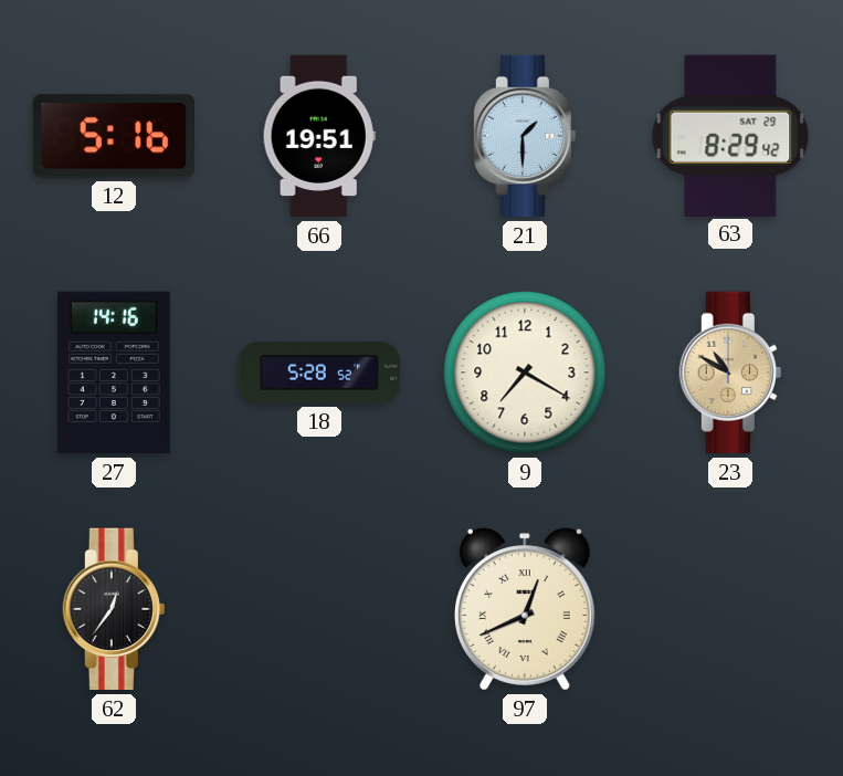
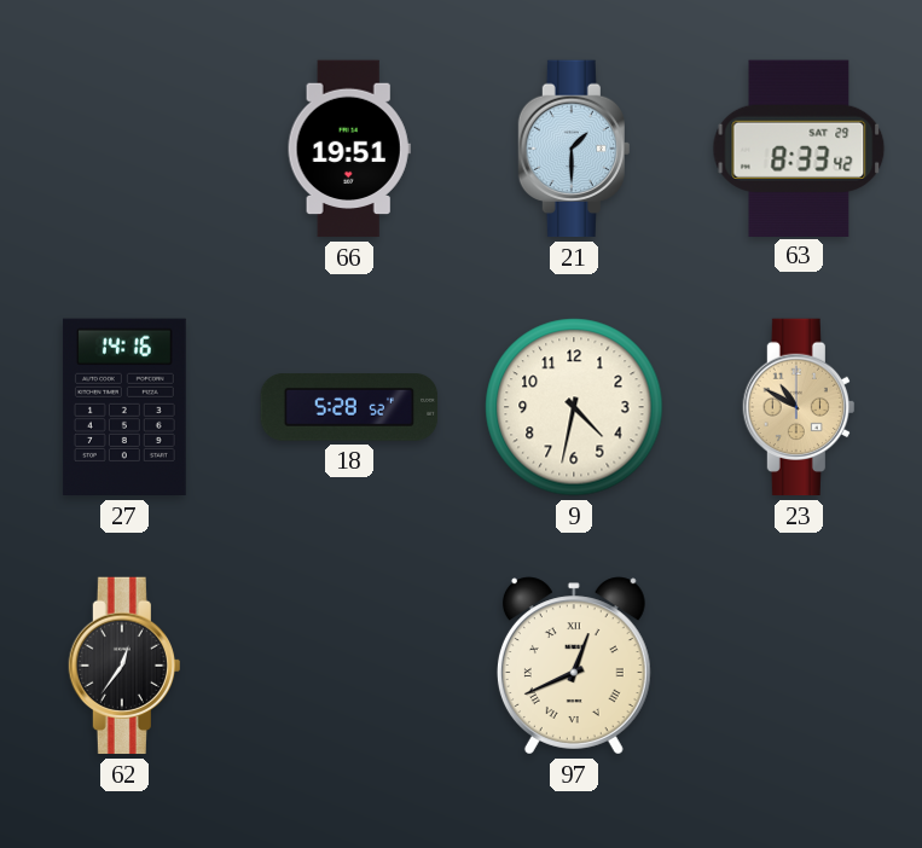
12: 5:16 -> none
63: 8:29 -> 8:33
9: 7:20 -> 4:32
